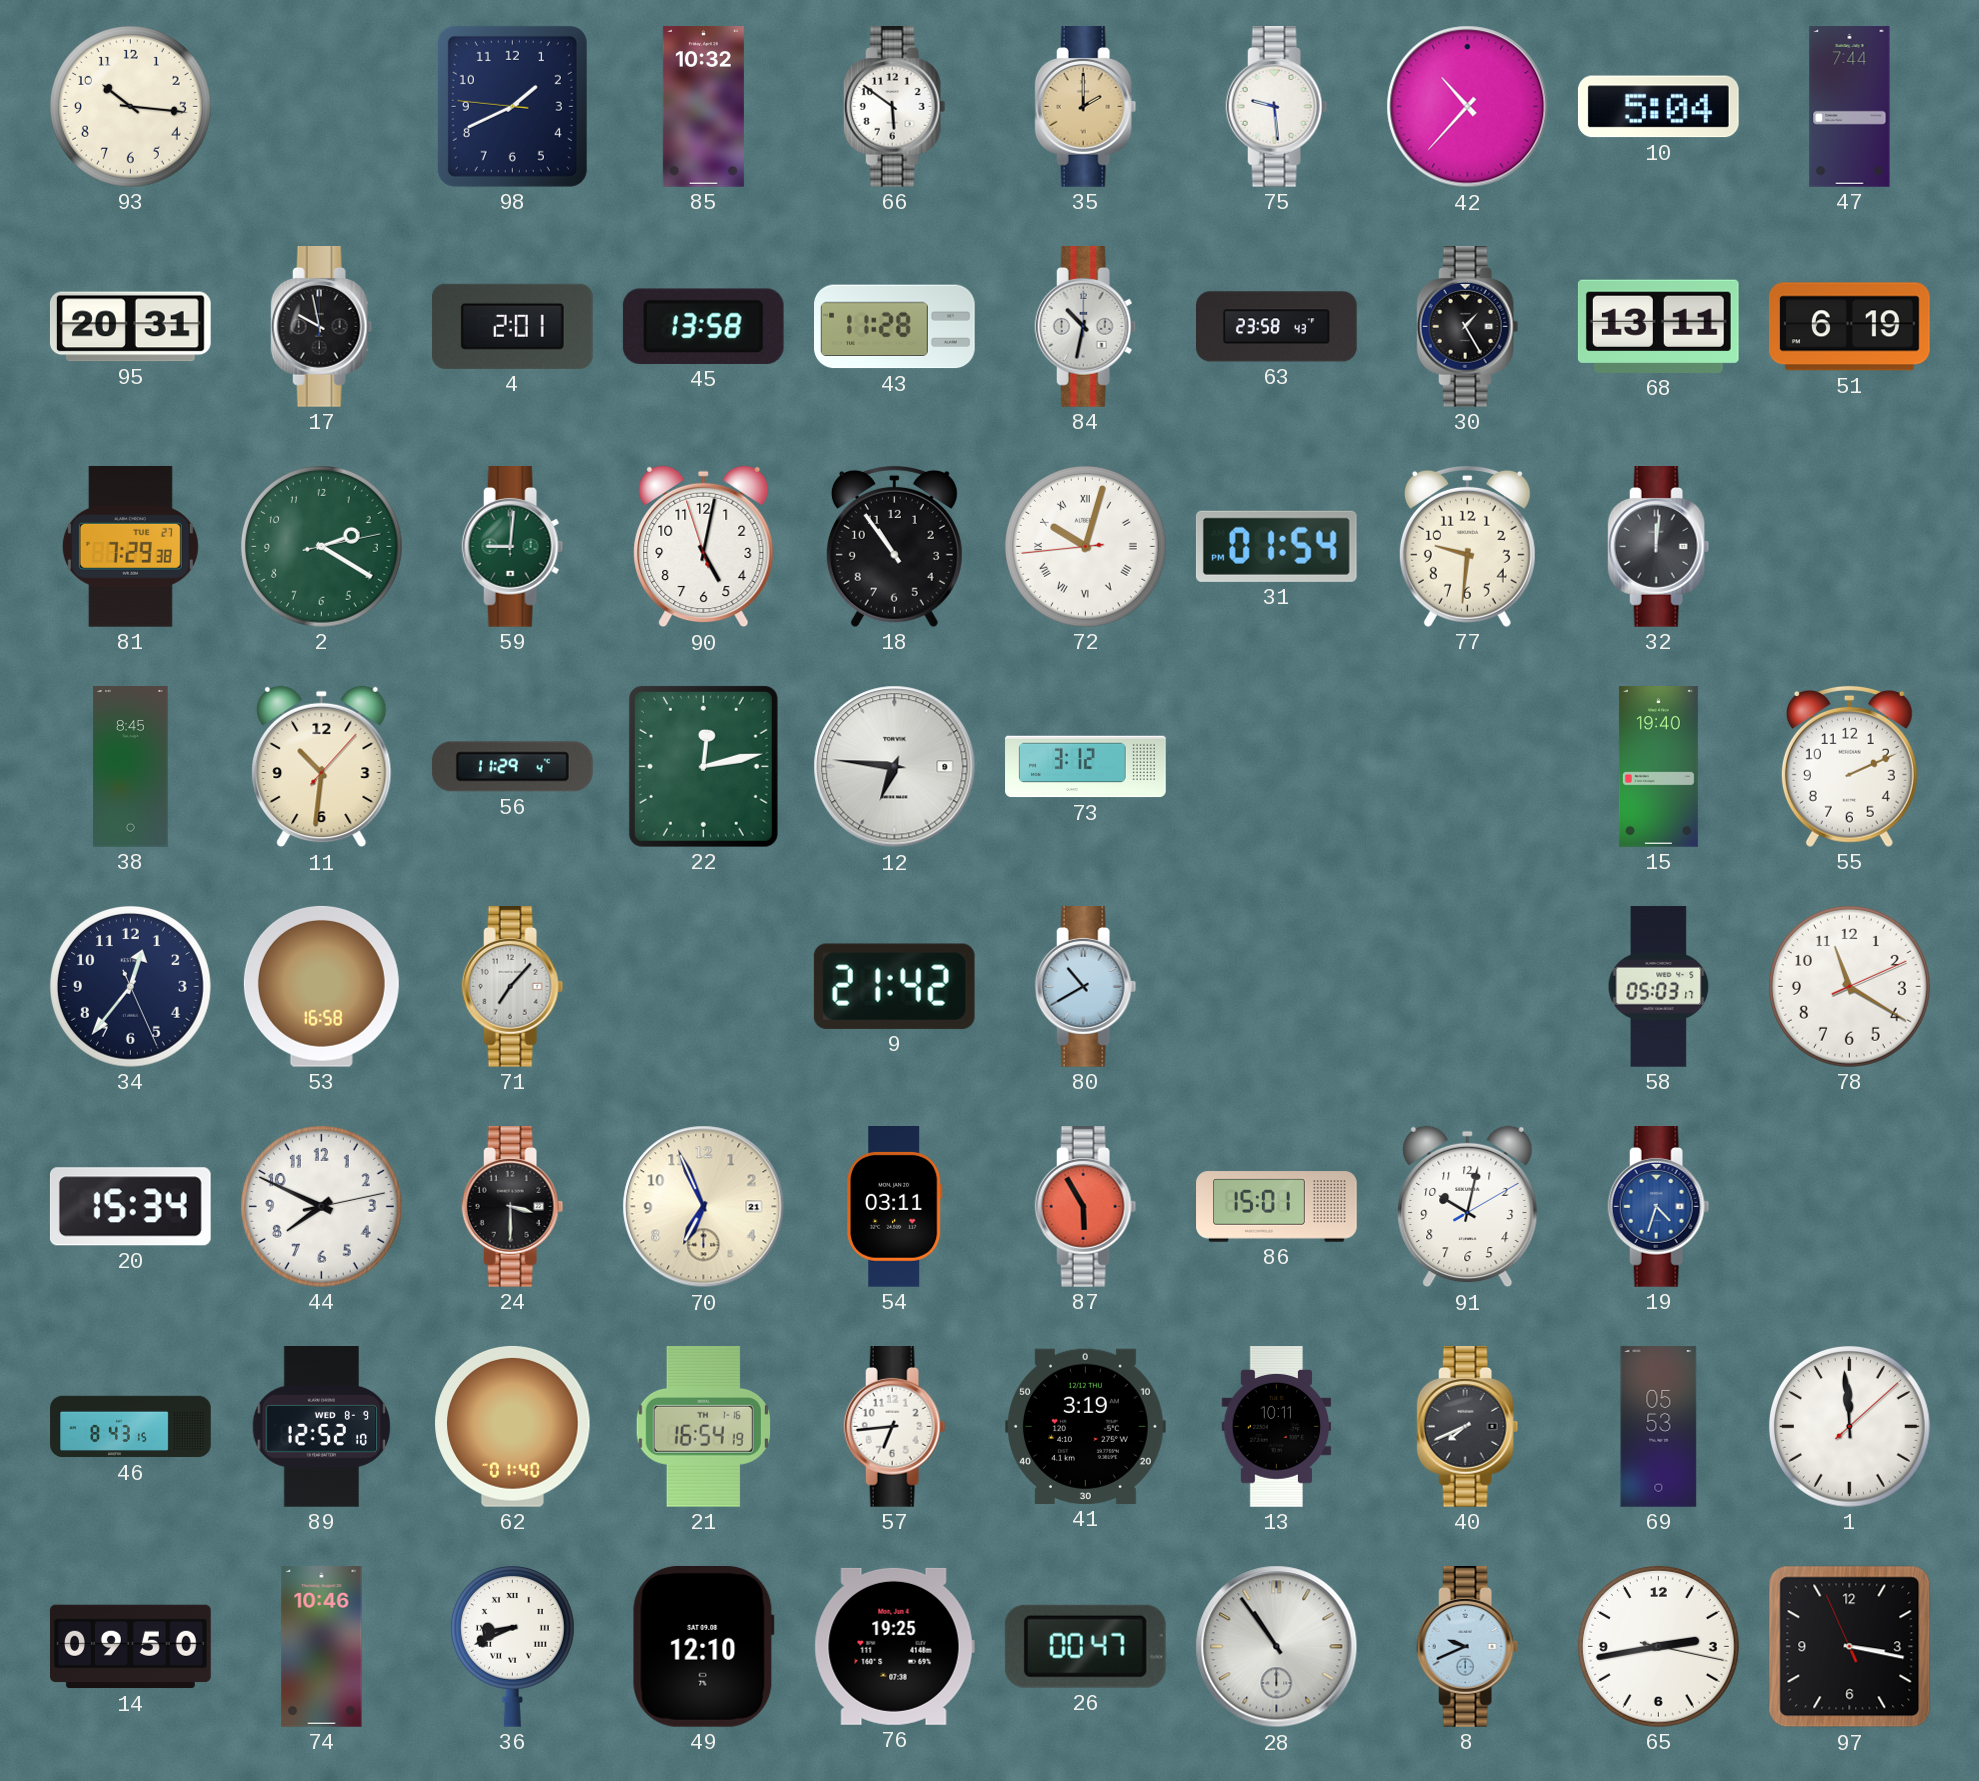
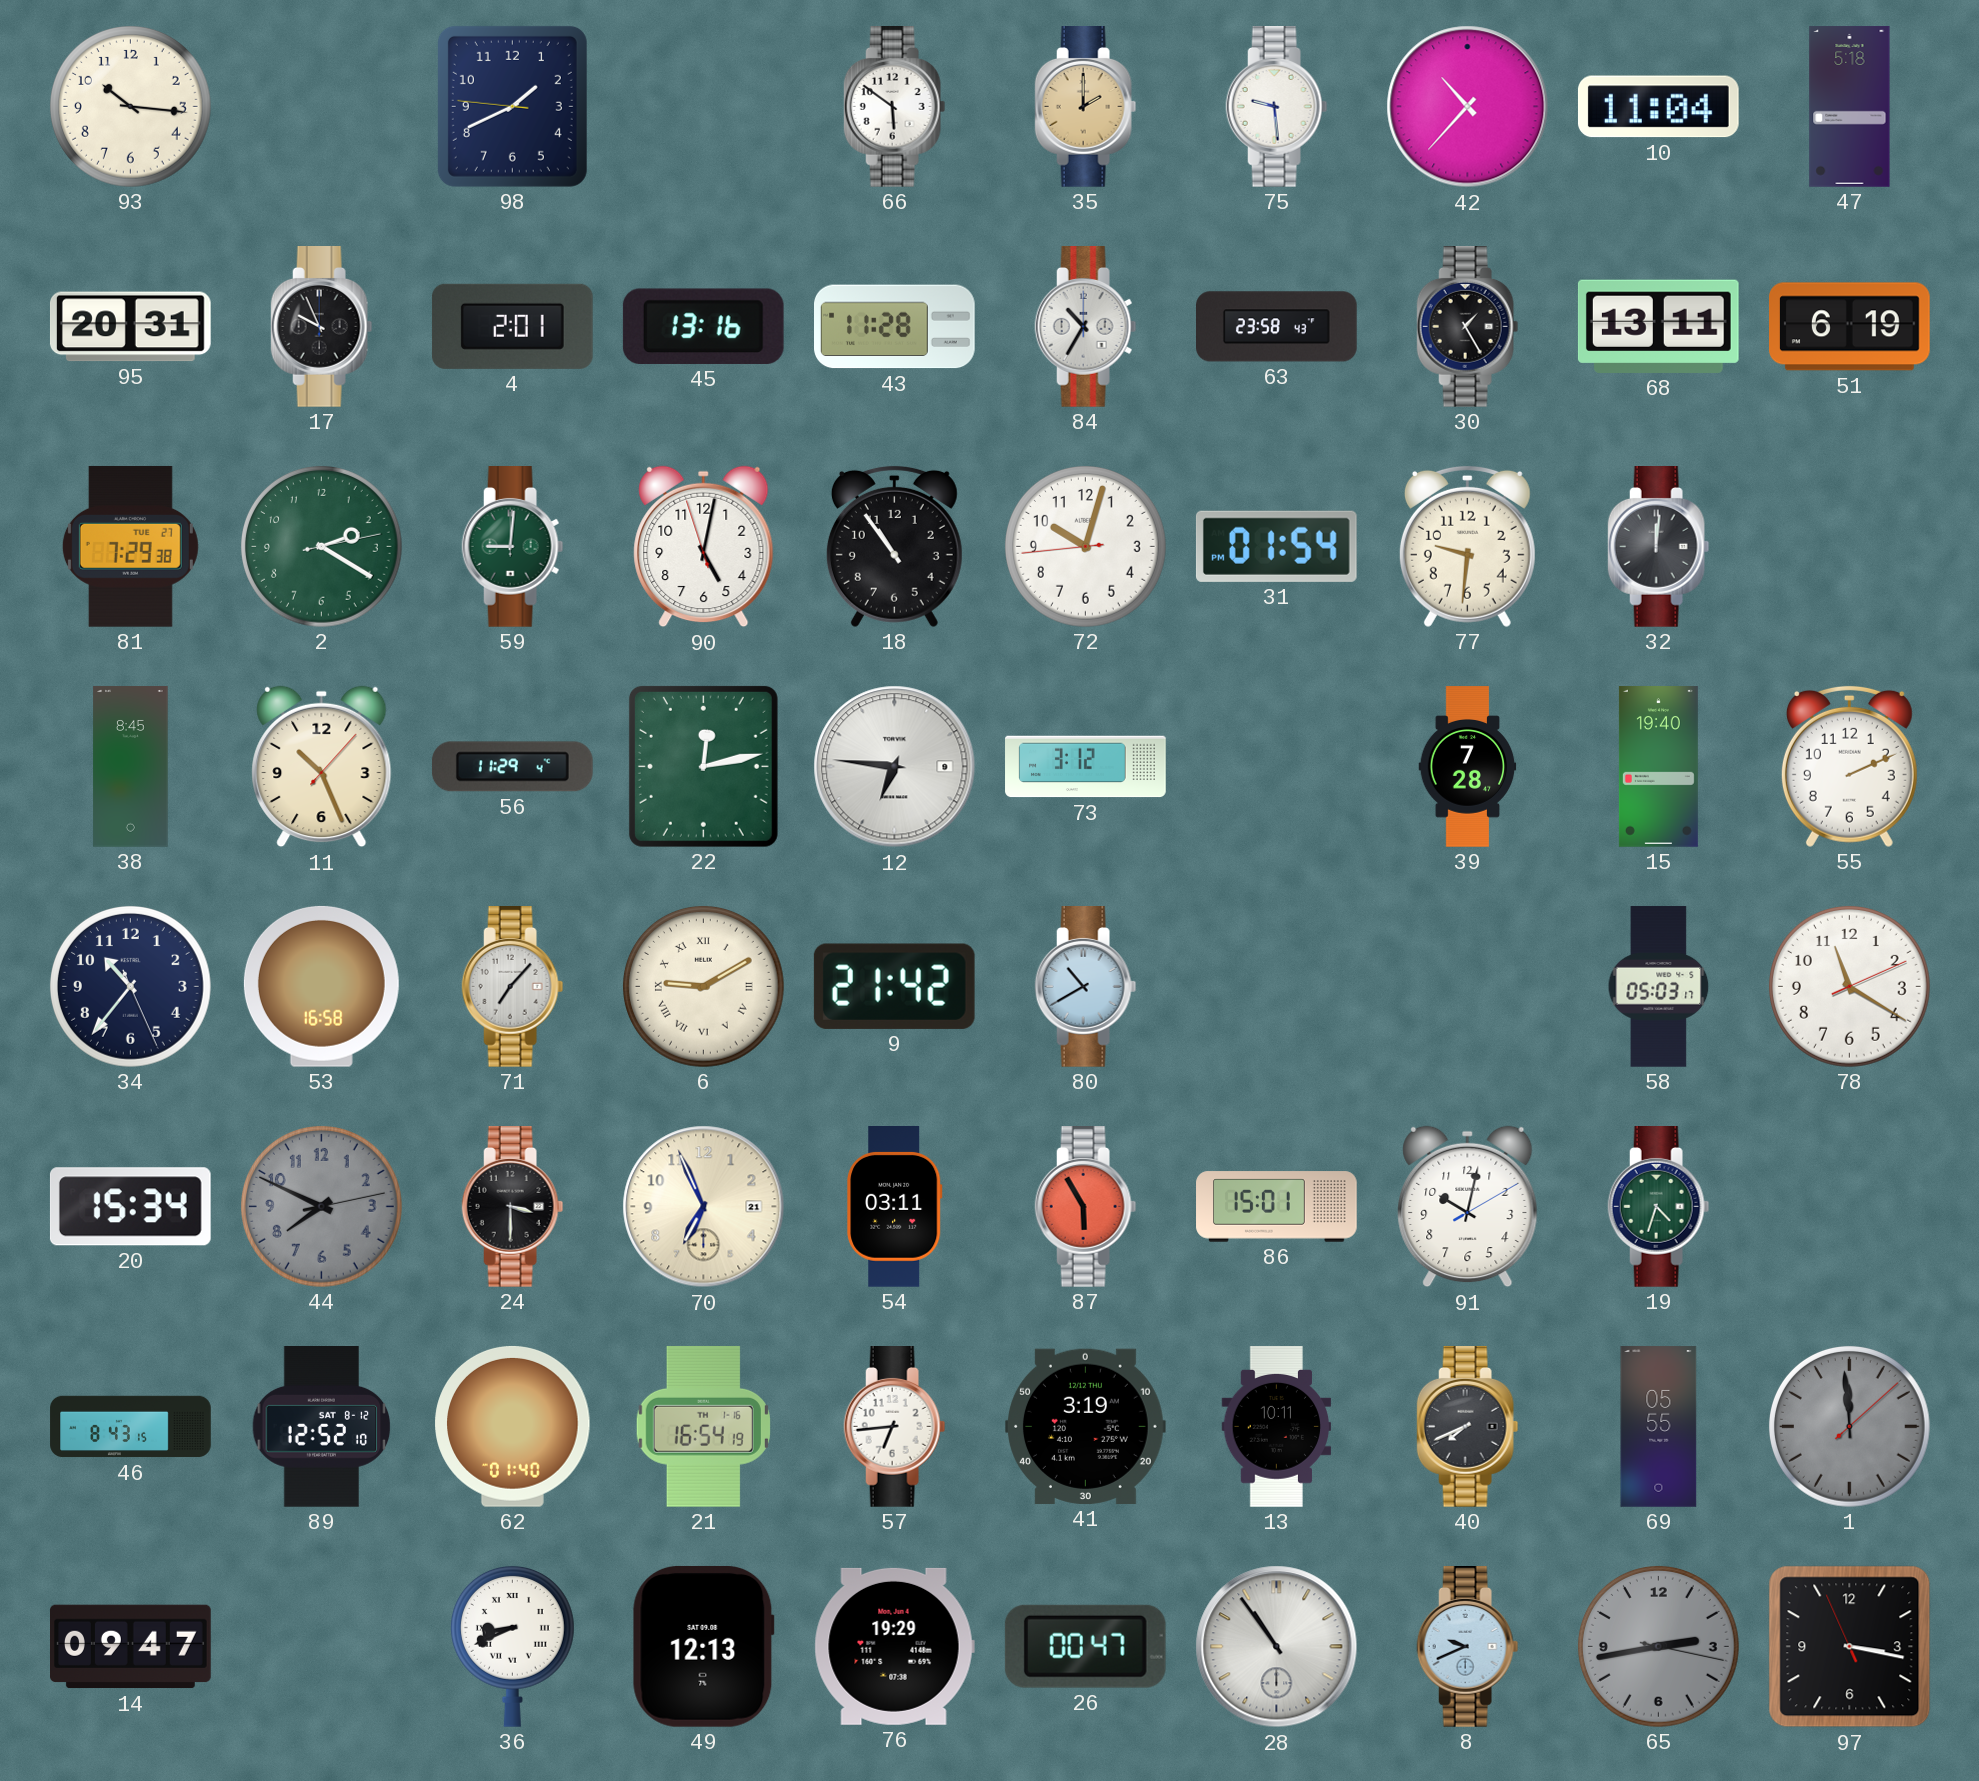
85: 10:32 -> none
10: 5:04 -> 11:04
47: 7:44 -> 5:18
17: 9:58 -> 9:56
45: 13:58 -> 13:16
84: 10:32 -> 10:35
72 numerals: Roman -> Arabic
11: 10:31 -> 10:26
39: none -> 7:28
34: 12:36 -> 10:36
6: none -> 9:10
44 dial: white -> grey
19 dial: blue -> green
89 date: WED 8-9 -> SAT 8-12
69: 05:53 -> 05:55
1 dial: white -> grey
14: 09:50 -> 09:47
74: 10:46 -> none
49: 12:10 -> 12:13
76: 19:25 -> 19:29
65 dial: white -> grey
